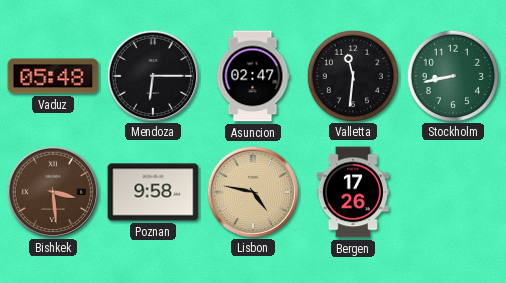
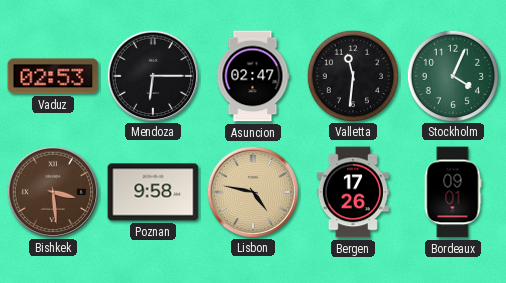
Vaduz: 05:48 -> 02:53
Stockholm: 8:43 -> 4:04
Bordeaux: none -> 09:01
